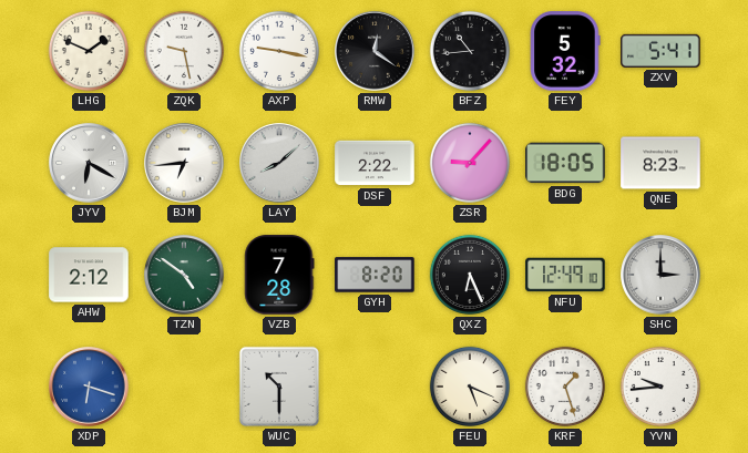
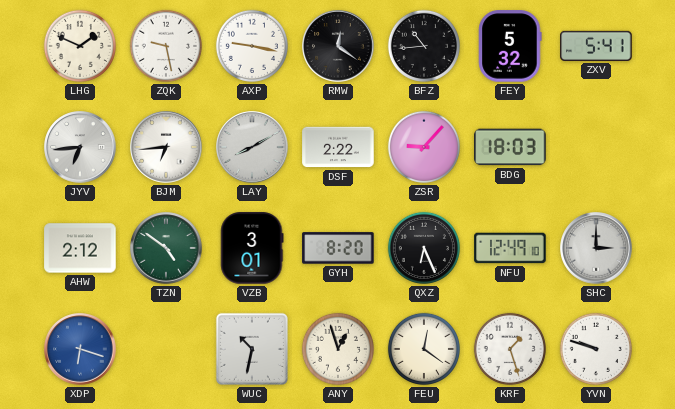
JYV: 6:20 -> 6:44
LAY: 8:08 -> 8:10
BDG: 18:05 -> 18:03
QNE: 8:23 -> none
VZB: 7:28 -> 3:01
WUC: 10:30 -> 10:32
ANY: none -> 12:57
FEU: 5:19 -> 12:21
YVN: 9:44 -> 9:48
